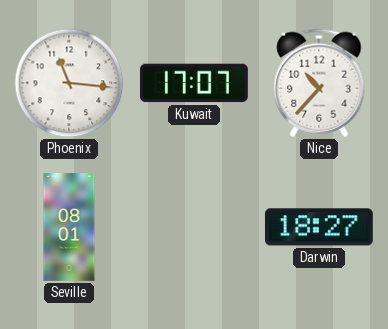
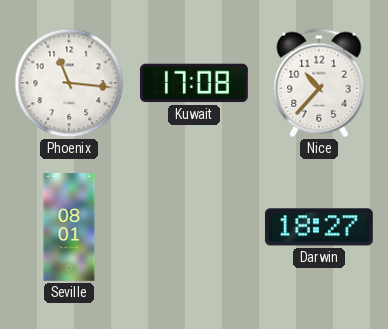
Kuwait: 17:07 -> 17:08
